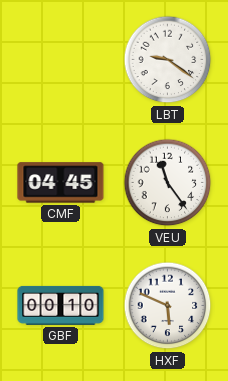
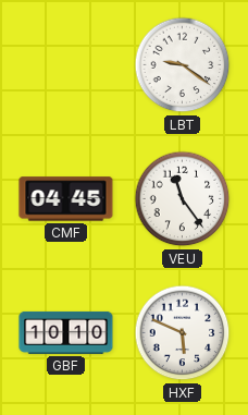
GBF: 00:10 -> 10:10
